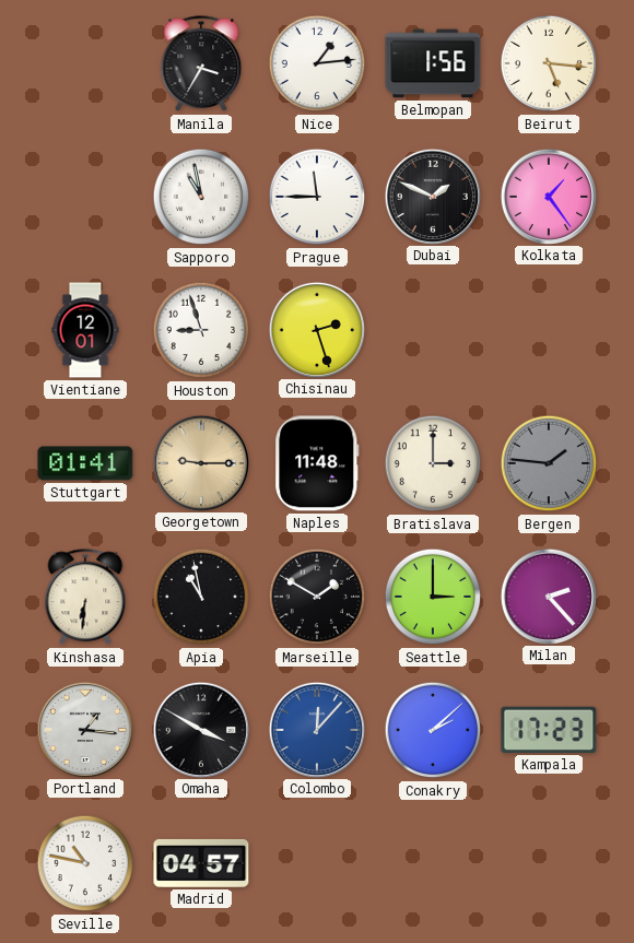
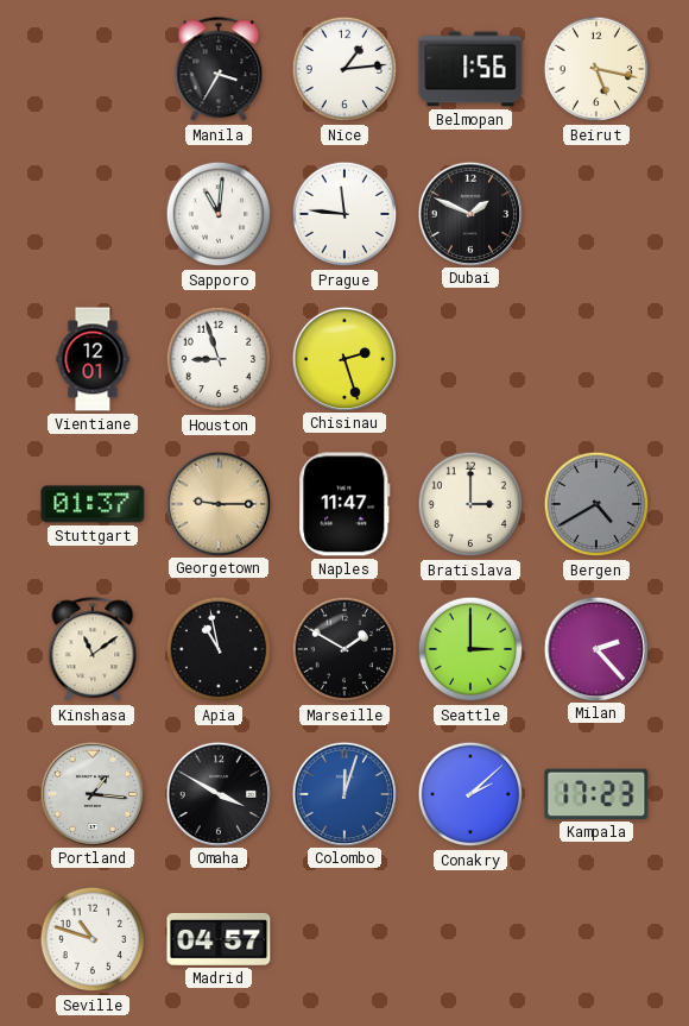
Beirut: 5:16 -> 5:17
Sapporo: 10:58 -> 11:01
Prague: 11:45 -> 11:46
Kolkata: 1:24 -> none
Stuttgart: 01:41 -> 01:37
Naples: 11:48 -> 11:47
Bergen: 1:46 -> 4:40
Kinshasa: 6:31 -> 11:09
Colombo: 12:07 -> 12:03
Seville: 10:47 -> 10:48
